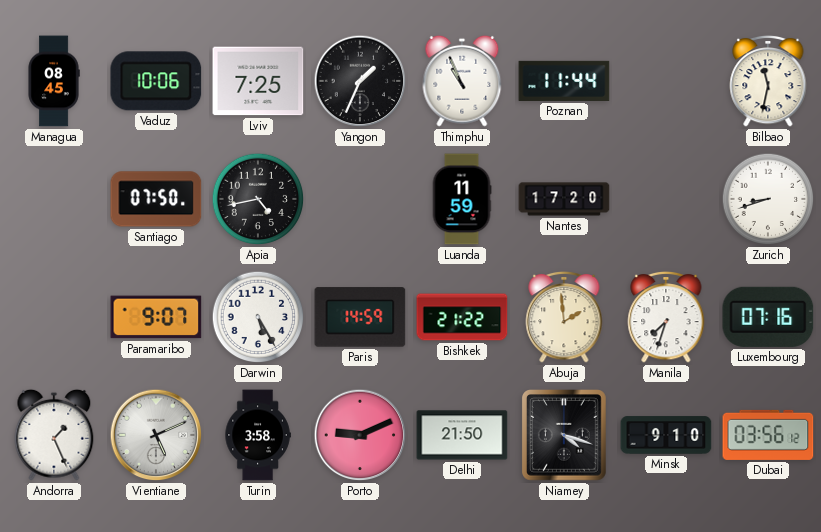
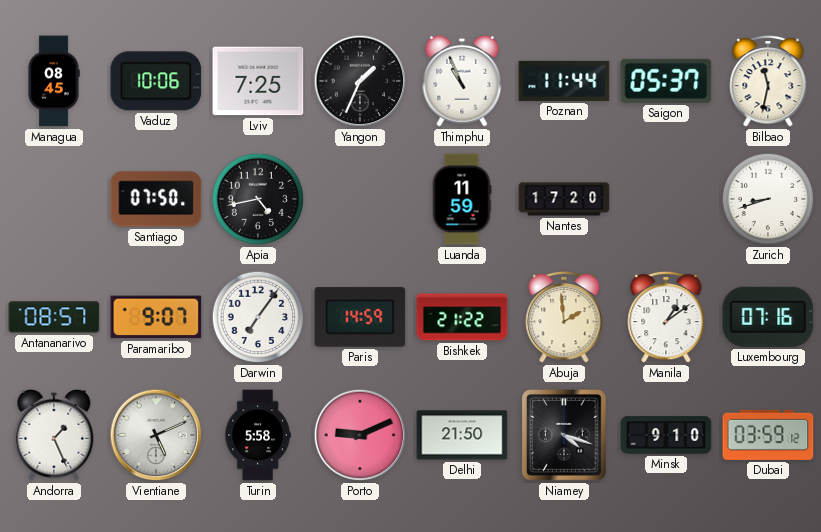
Saigon: none -> 05:37
Antananarivo: none -> 08:57
Darwin: 5:25 -> 7:06
Manila: 7:33 -> 1:09
Turin: 3:58 -> 5:58
Dubai: 03:56 -> 03:59
